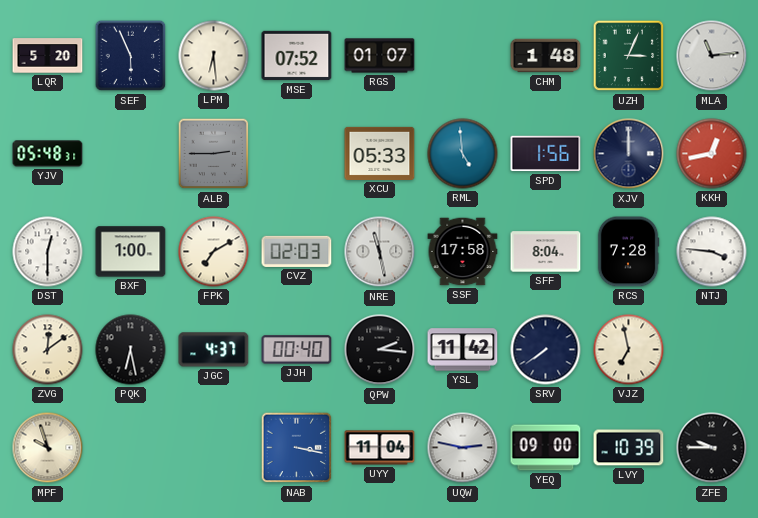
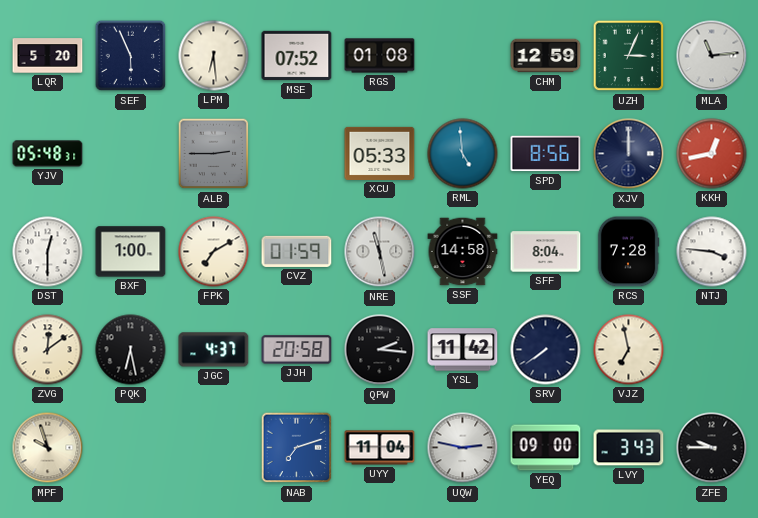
RGS: 01:07 -> 01:08
CHM: 1:48 -> 12:59
SPD: 1:56 -> 8:56
CVZ: 02:03 -> 01:59
SSF: 17:58 -> 14:58
JJH: 00:40 -> 20:58
NAB: 3:17 -> 7:12
LVY: 10:39 -> 3:43
